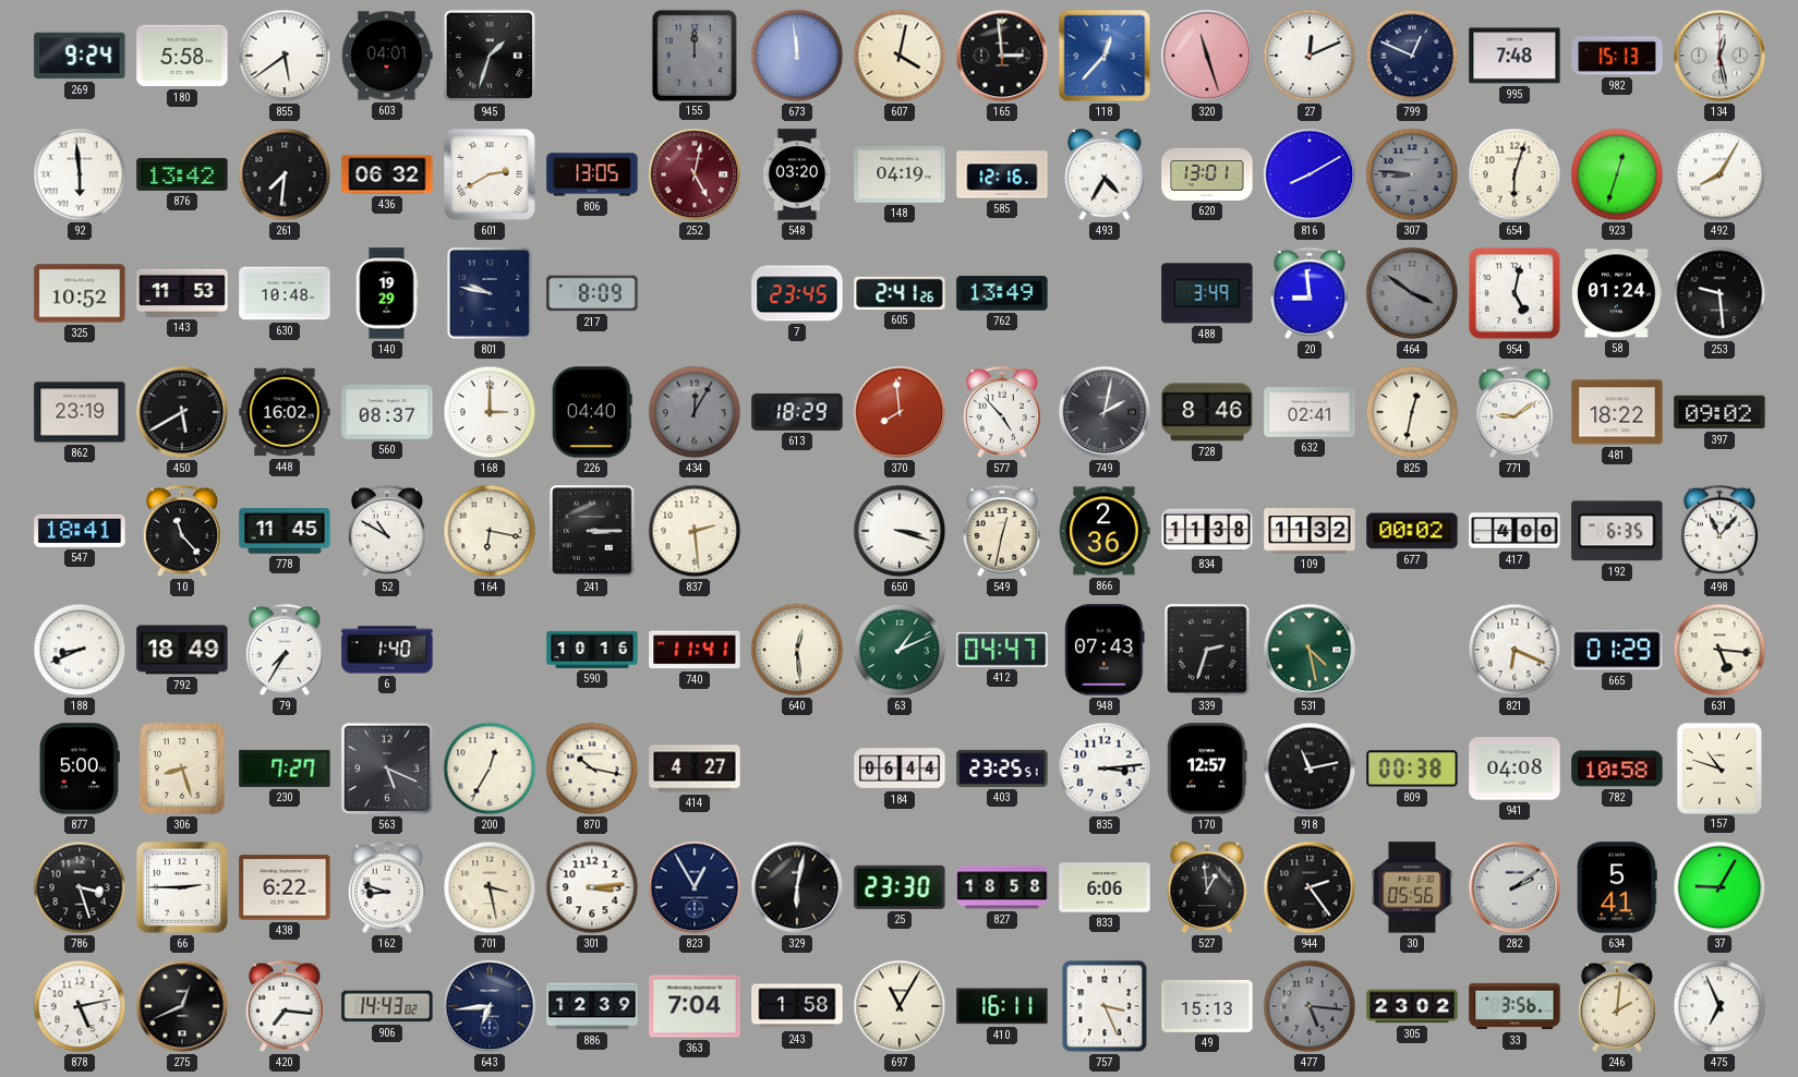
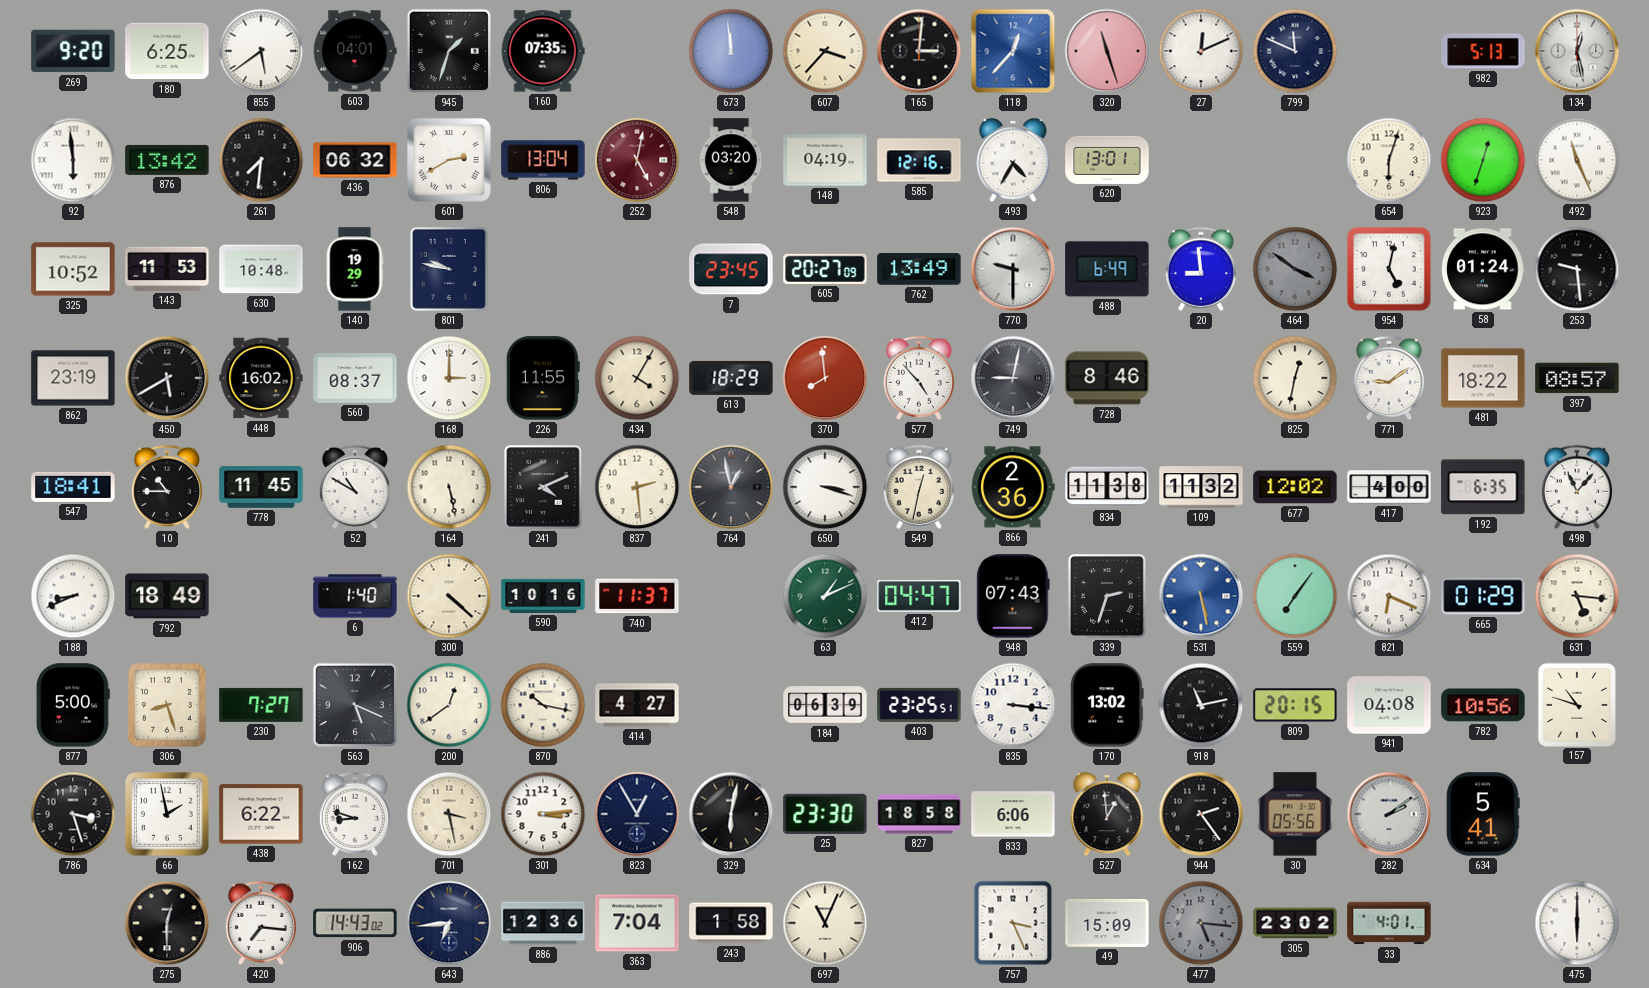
269: 9:24 -> 9:20
180: 5:58 -> 6:25
160: none -> 07:35
155: 12:00 -> none
607: 4:02 -> 3:37
165: 2:59 -> 3:01
799: 12:49 -> 11:49
995: 7:48 -> none
982: 15:13 -> 5:13
806: 13:05 -> 13:04
816: 8:10 -> none
307: 8:46 -> none
492: 8:05 -> 11:26
217: 8:09 -> none
605: 2:41 -> 20:27
770: none -> 9:30
488: 3:49 -> 6:49
226: 04:40 -> 11:55
434: 12:05 -> 4:05
434 dial: grey -> cream
749: 2:02 -> 9:02
632: 02:41 -> none
397: 09:02 -> 08:57
10: 11:23 -> 10:45
164: 6:17 -> 5:28
241: 3:15 -> 4:11
764: none -> 12:58
677: 00:02 -> 12:02
79: 7:35 -> none
300: none -> 4:22
740: 11:41 -> 11:37
640: 12:29 -> none
531: 4:28 -> 5:28
531 dial: green -> blue
559: none -> 7:06
200: 12:35 -> 12:39
184: 06:44 -> 06:39
835: 3:14 -> 3:16
170: 12:57 -> 13:02
809: 00:38 -> 20:15
782: 10:58 -> 10:56
66: 2:45 -> 1:58
37: 9:05 -> none
878: 5:13 -> none
275: 12:41 -> 12:30
886: 12:39 -> 12:36
697: 11:05 -> 11:04
410: 16:11 -> none
49: 15:13 -> 15:09
33: 3:56 -> 4:01
246: 2:01 -> none
475: 6:56 -> 6:00
